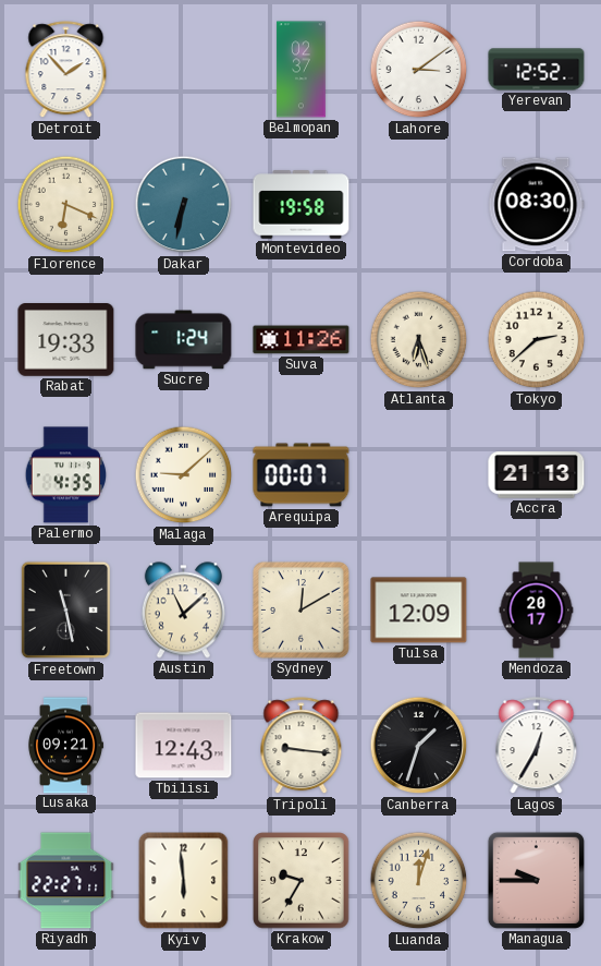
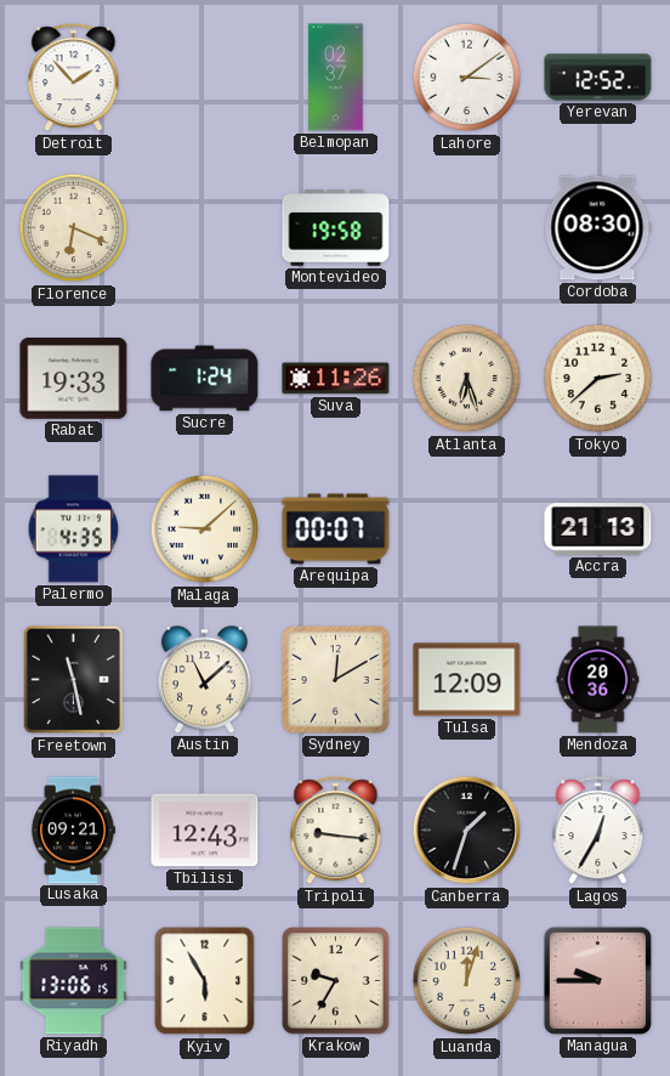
Dakar: 6:32 -> none
Mendoza: 20:17 -> 20:36
Riyadh: 22:27 -> 13:06
Kyiv: 5:59 -> 5:55
